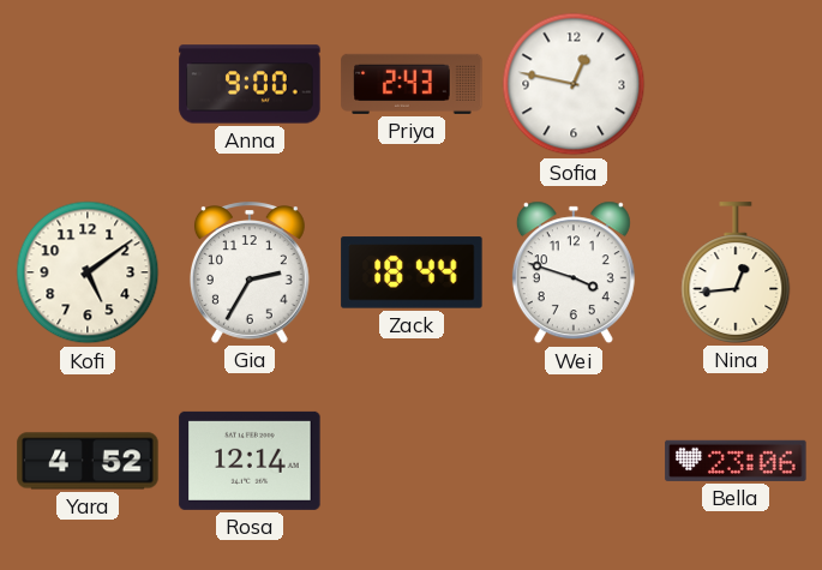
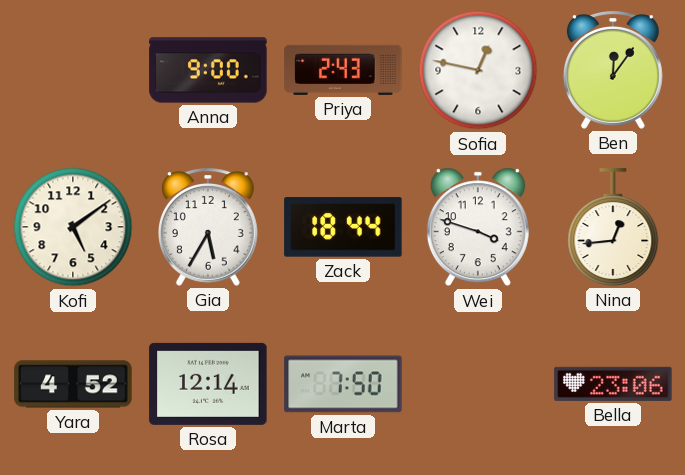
Ben: none -> 12:06
Gia: 2:35 -> 5:35
Marta: none -> 7:50
